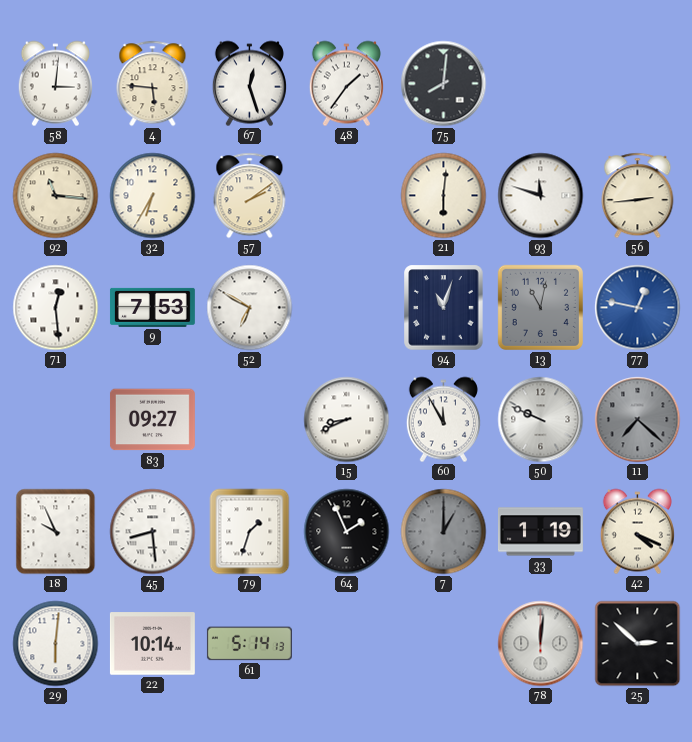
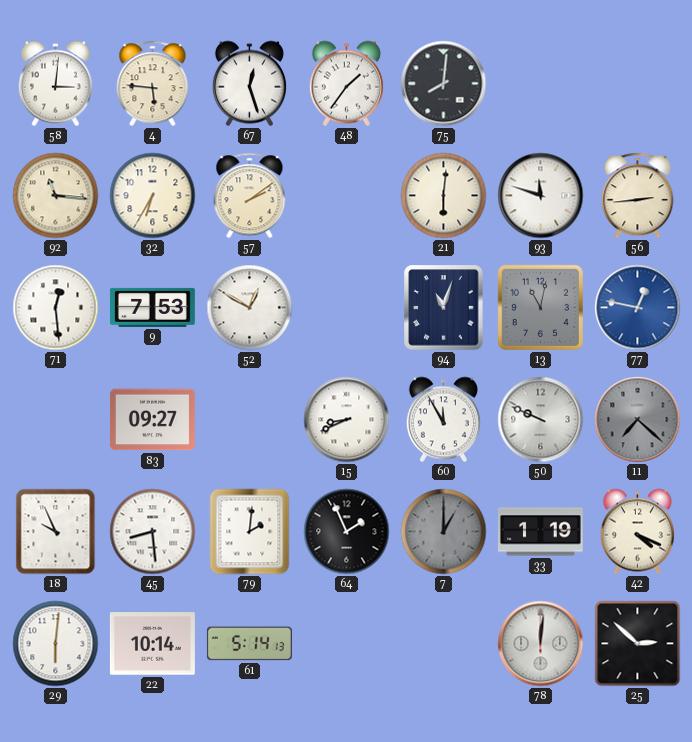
52: 6:50 -> 12:50
79: 1:33 -> 2:01
